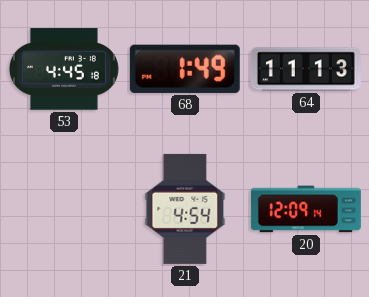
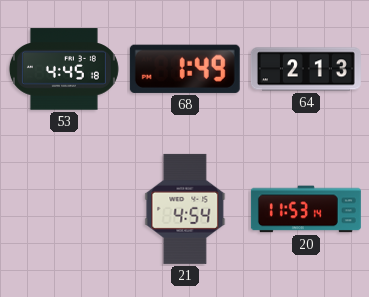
64: 11:13 -> 2:13
20: 12:09 -> 11:53
